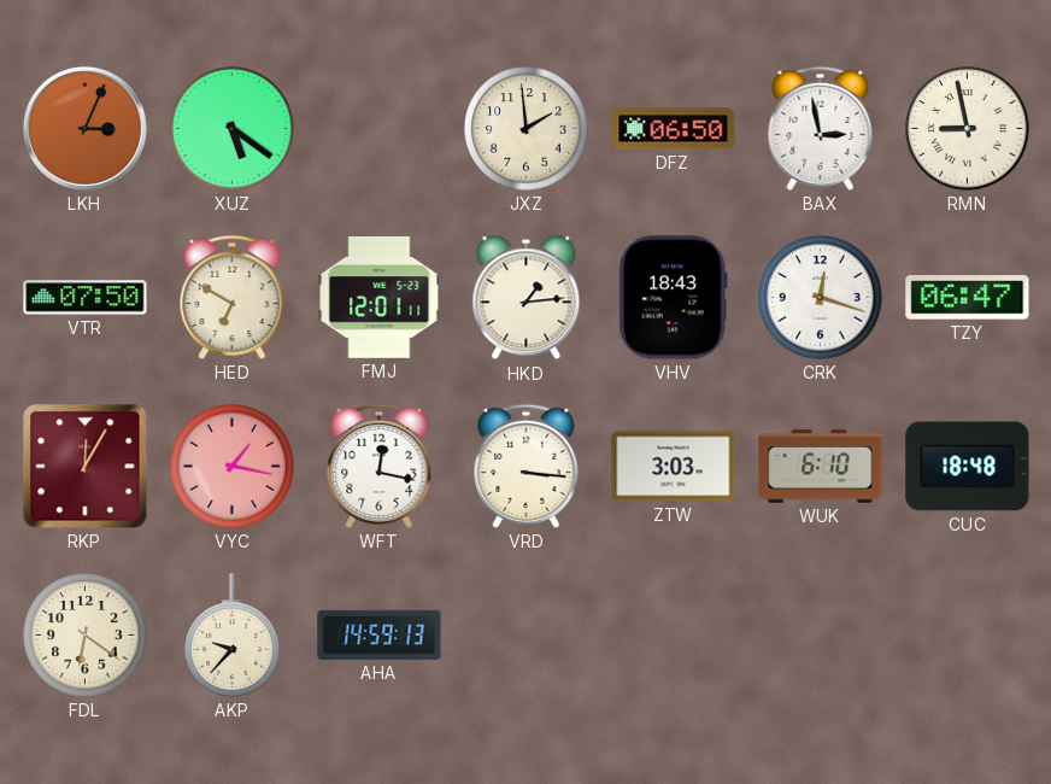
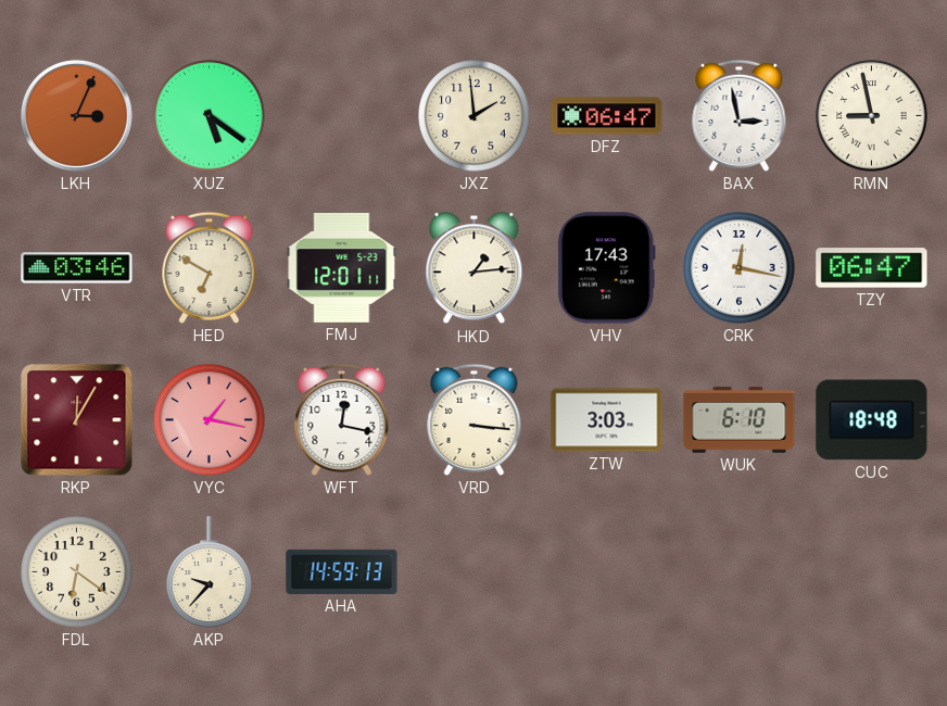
DFZ: 06:50 -> 06:47
VTR: 07:50 -> 03:46
VHV: 18:43 -> 17:43
CRK: 12:18 -> 12:17
